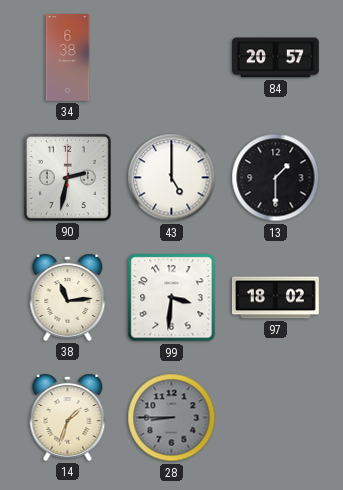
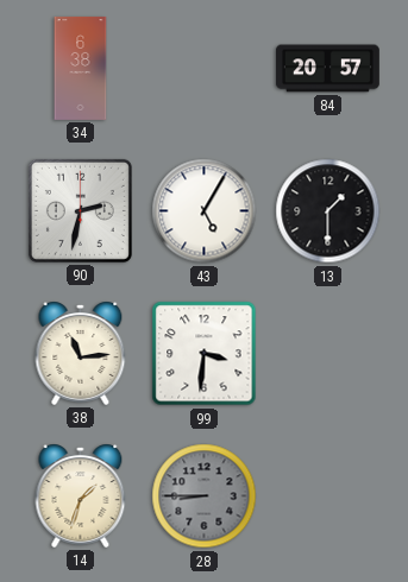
43: 5:00 -> 5:05
97: 18:02 -> none
